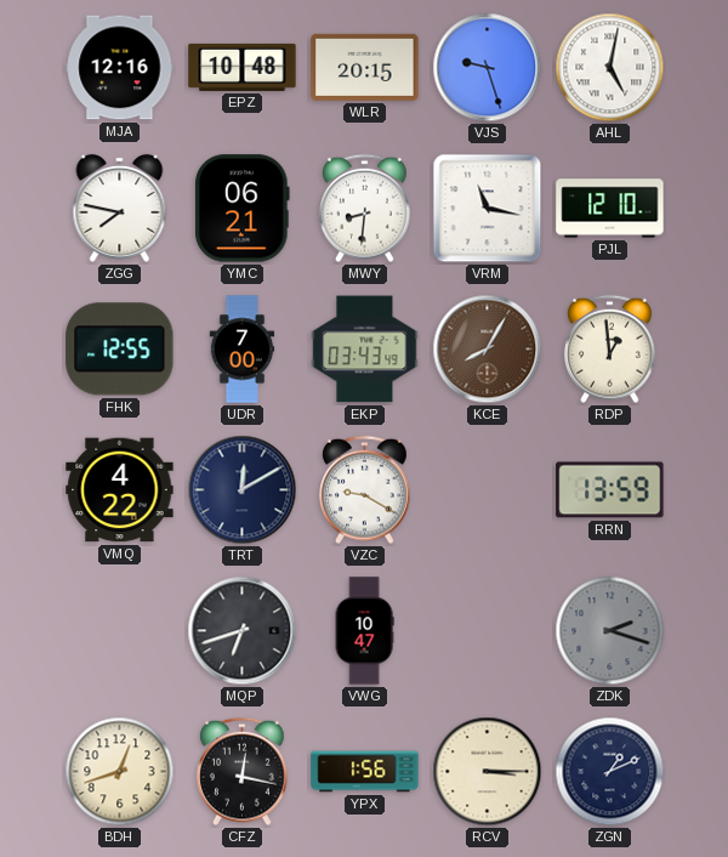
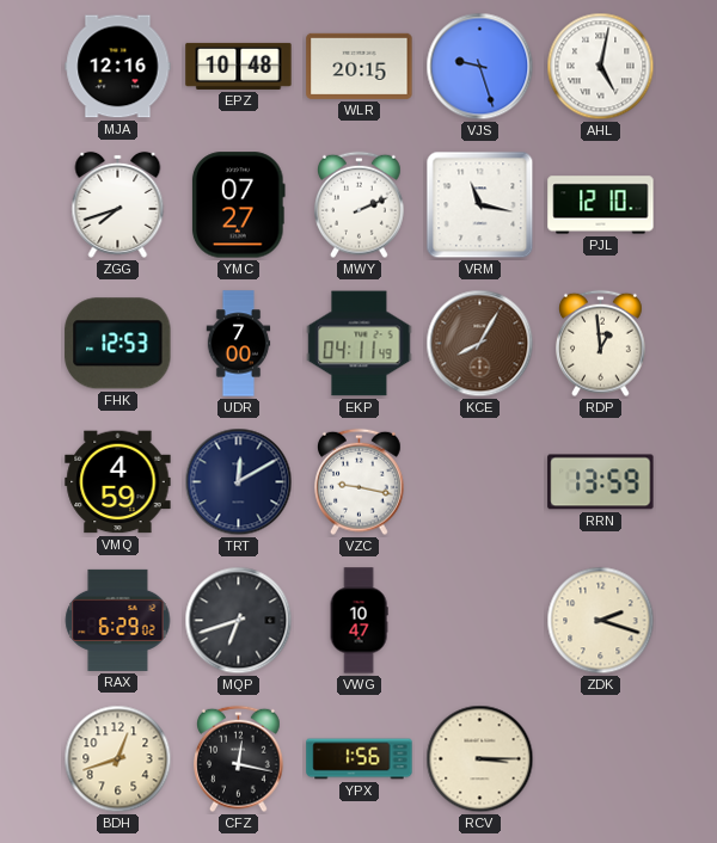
ZGG: 7:47 -> 7:42
YMC: 06:21 -> 07:27
MWY: 8:31 -> 2:11
FHK: 12:55 -> 12:53
EKP: 03:43 -> 04:11
VMQ: 4:22 -> 4:59
VZC: 9:20 -> 9:17
RAX: none -> 6:29
ZDK dial: grey -> cream
ZGN: 1:11 -> none
